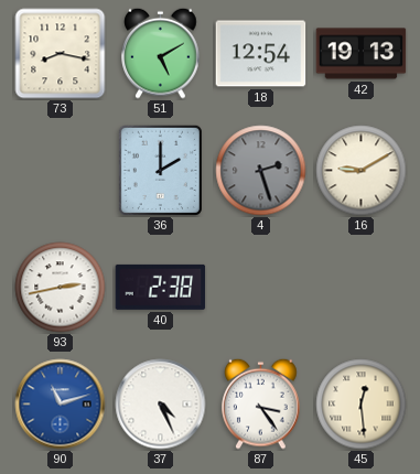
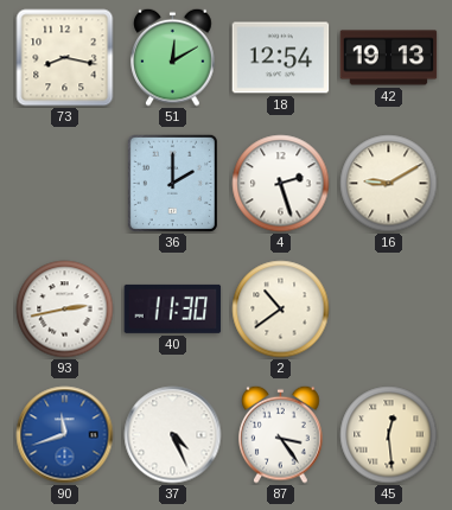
51: 5:10 -> 12:10
4 dial: grey -> white
40: 2:38 -> 11:30
2: none -> 10:39
90: 11:12 -> 11:42
